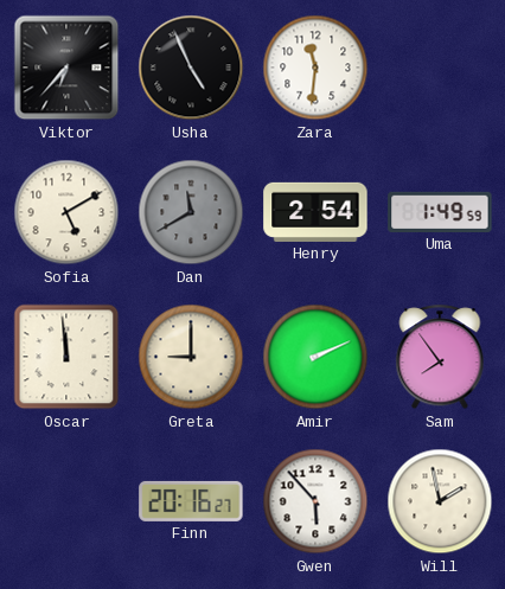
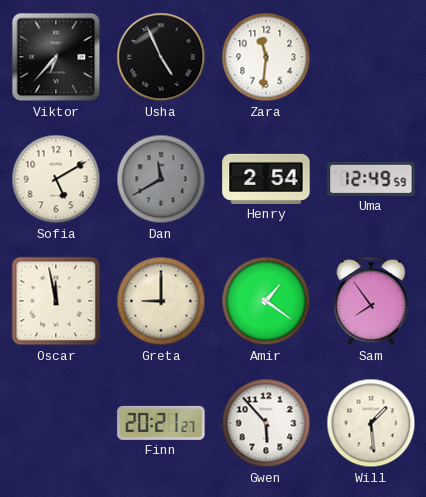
Uma: 1:49 -> 12:49
Oscar: 11:59 -> 11:58
Amir: 2:11 -> 1:21
Finn: 20:16 -> 20:21
Will: 1:58 -> 1:29
